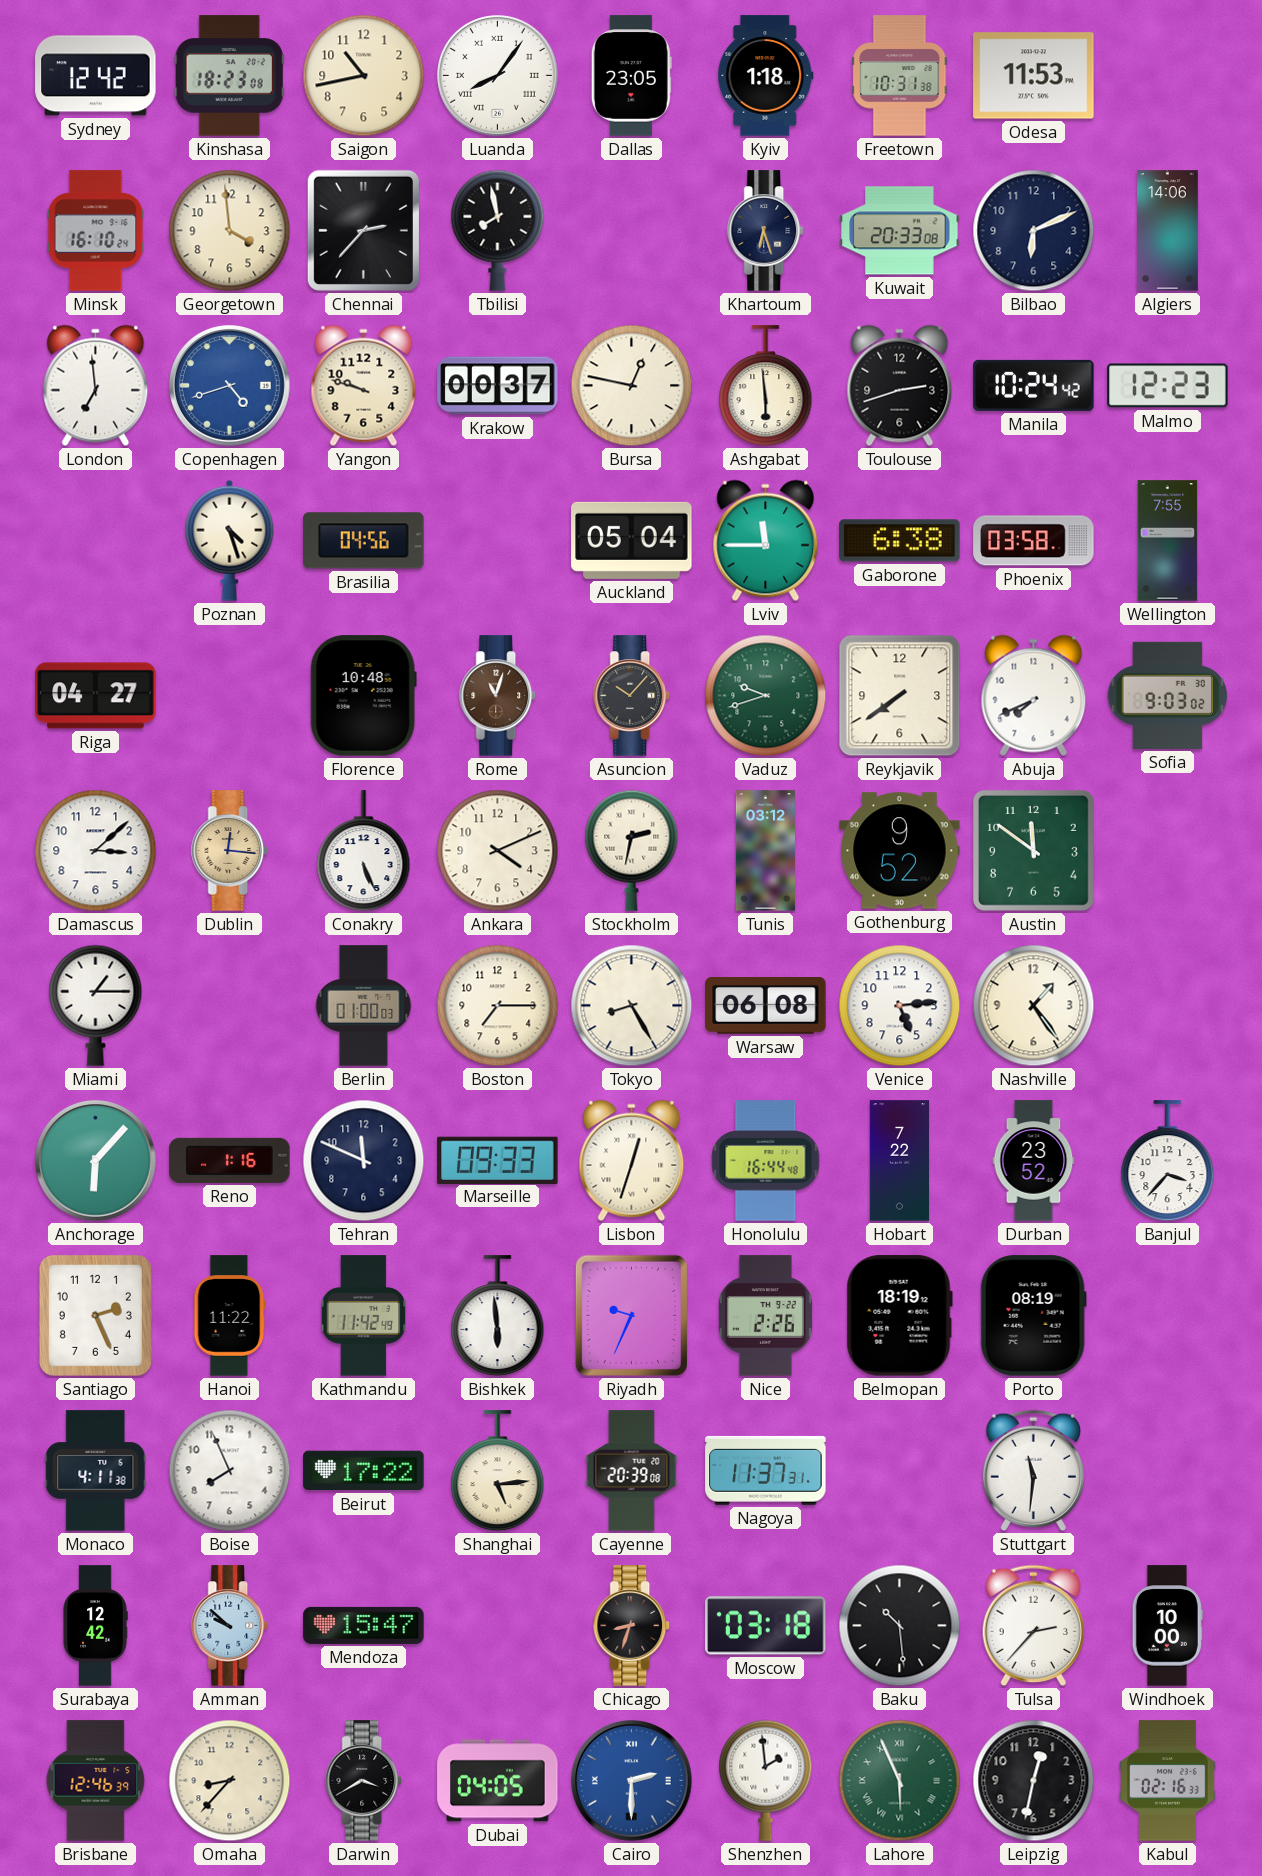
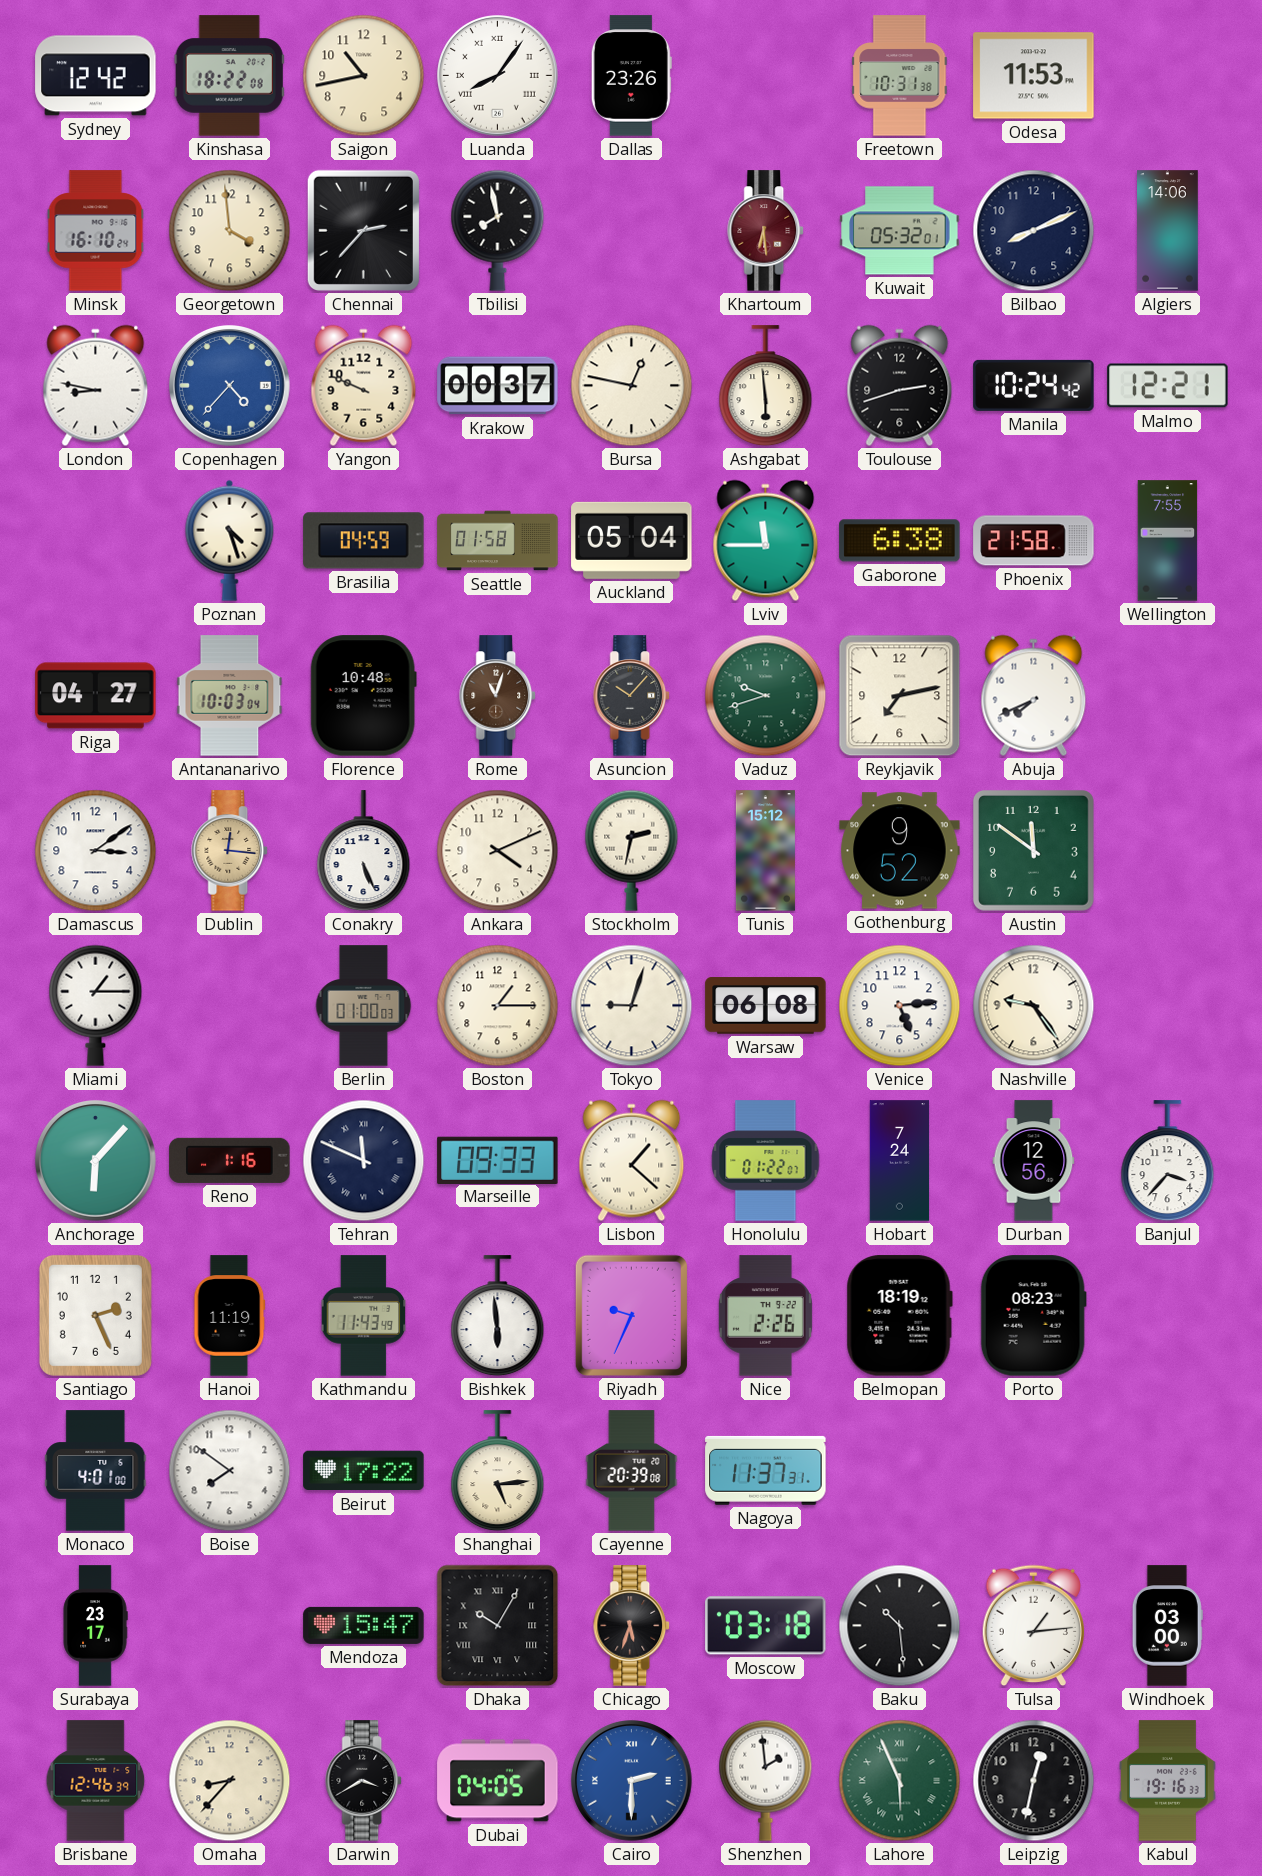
Kinshasa: 18:23 -> 18:22
Dallas: 23:05 -> 23:26
Kyiv: 1:18 -> none
Khartoum: 6:27 -> 6:29
Khartoum dial: navy -> burgundy
Kuwait: 20:33 -> 05:32
Bilbao: 6:11 -> 8:11
London: 6:59 -> 8:47
Copenhagen: 4:42 -> 4:37
Yangon: 9:48 -> 9:49
Malmo: 12:23 -> 12:21
Brasilia: 04:56 -> 04:59
Seattle: none -> 01:58
Phoenix: 03:58 -> 21:58
Antananarivo: none -> 10:03
Reykjavik: 7:39 -> 7:13
Sofia: 9:03 -> none
Damascus: 3:08 -> 3:09
Tunis: 03:12 -> 15:12
Boston: 7:15 -> 1:15
Tokyo: 8:25 -> 9:03
Nashville: 1:24 -> 9:24
Tehran numerals: Arabic -> Roman
Lisbon: 12:33 -> 1:22
Honolulu: 16:44 -> 01:22
Hobart: 7:22 -> 7:24
Durban: 23:52 -> 12:56
Hanoi: 11:22 -> 11:19
Kathmandu: 11:42 -> 11:43
Porto: 08:19 -> 08:23
Monaco: 4:11 -> 4:01
Boise: 7:56 -> 7:51
Stuttgart: 11:31 -> none
Surabaya: 12:42 -> 23:17
Amman: 9:52 -> none
Dhaka: none -> 10:05
Chicago: 8:33 -> 5:33
Tulsa: 2:37 -> 1:14
Windhoek: 10:00 -> 03:00
Kabul: 02:16 -> 19:16
